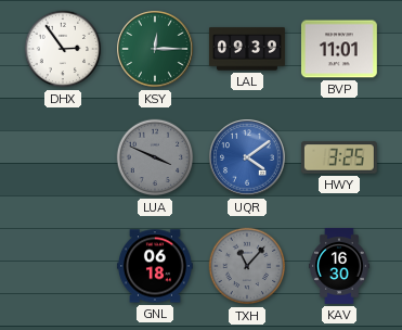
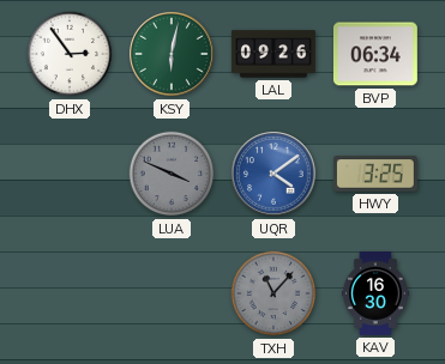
KSY: 12:15 -> 6:02
LAL: 09:39 -> 09:26
BVP: 11:01 -> 06:34
GNL: 06:18 -> none
